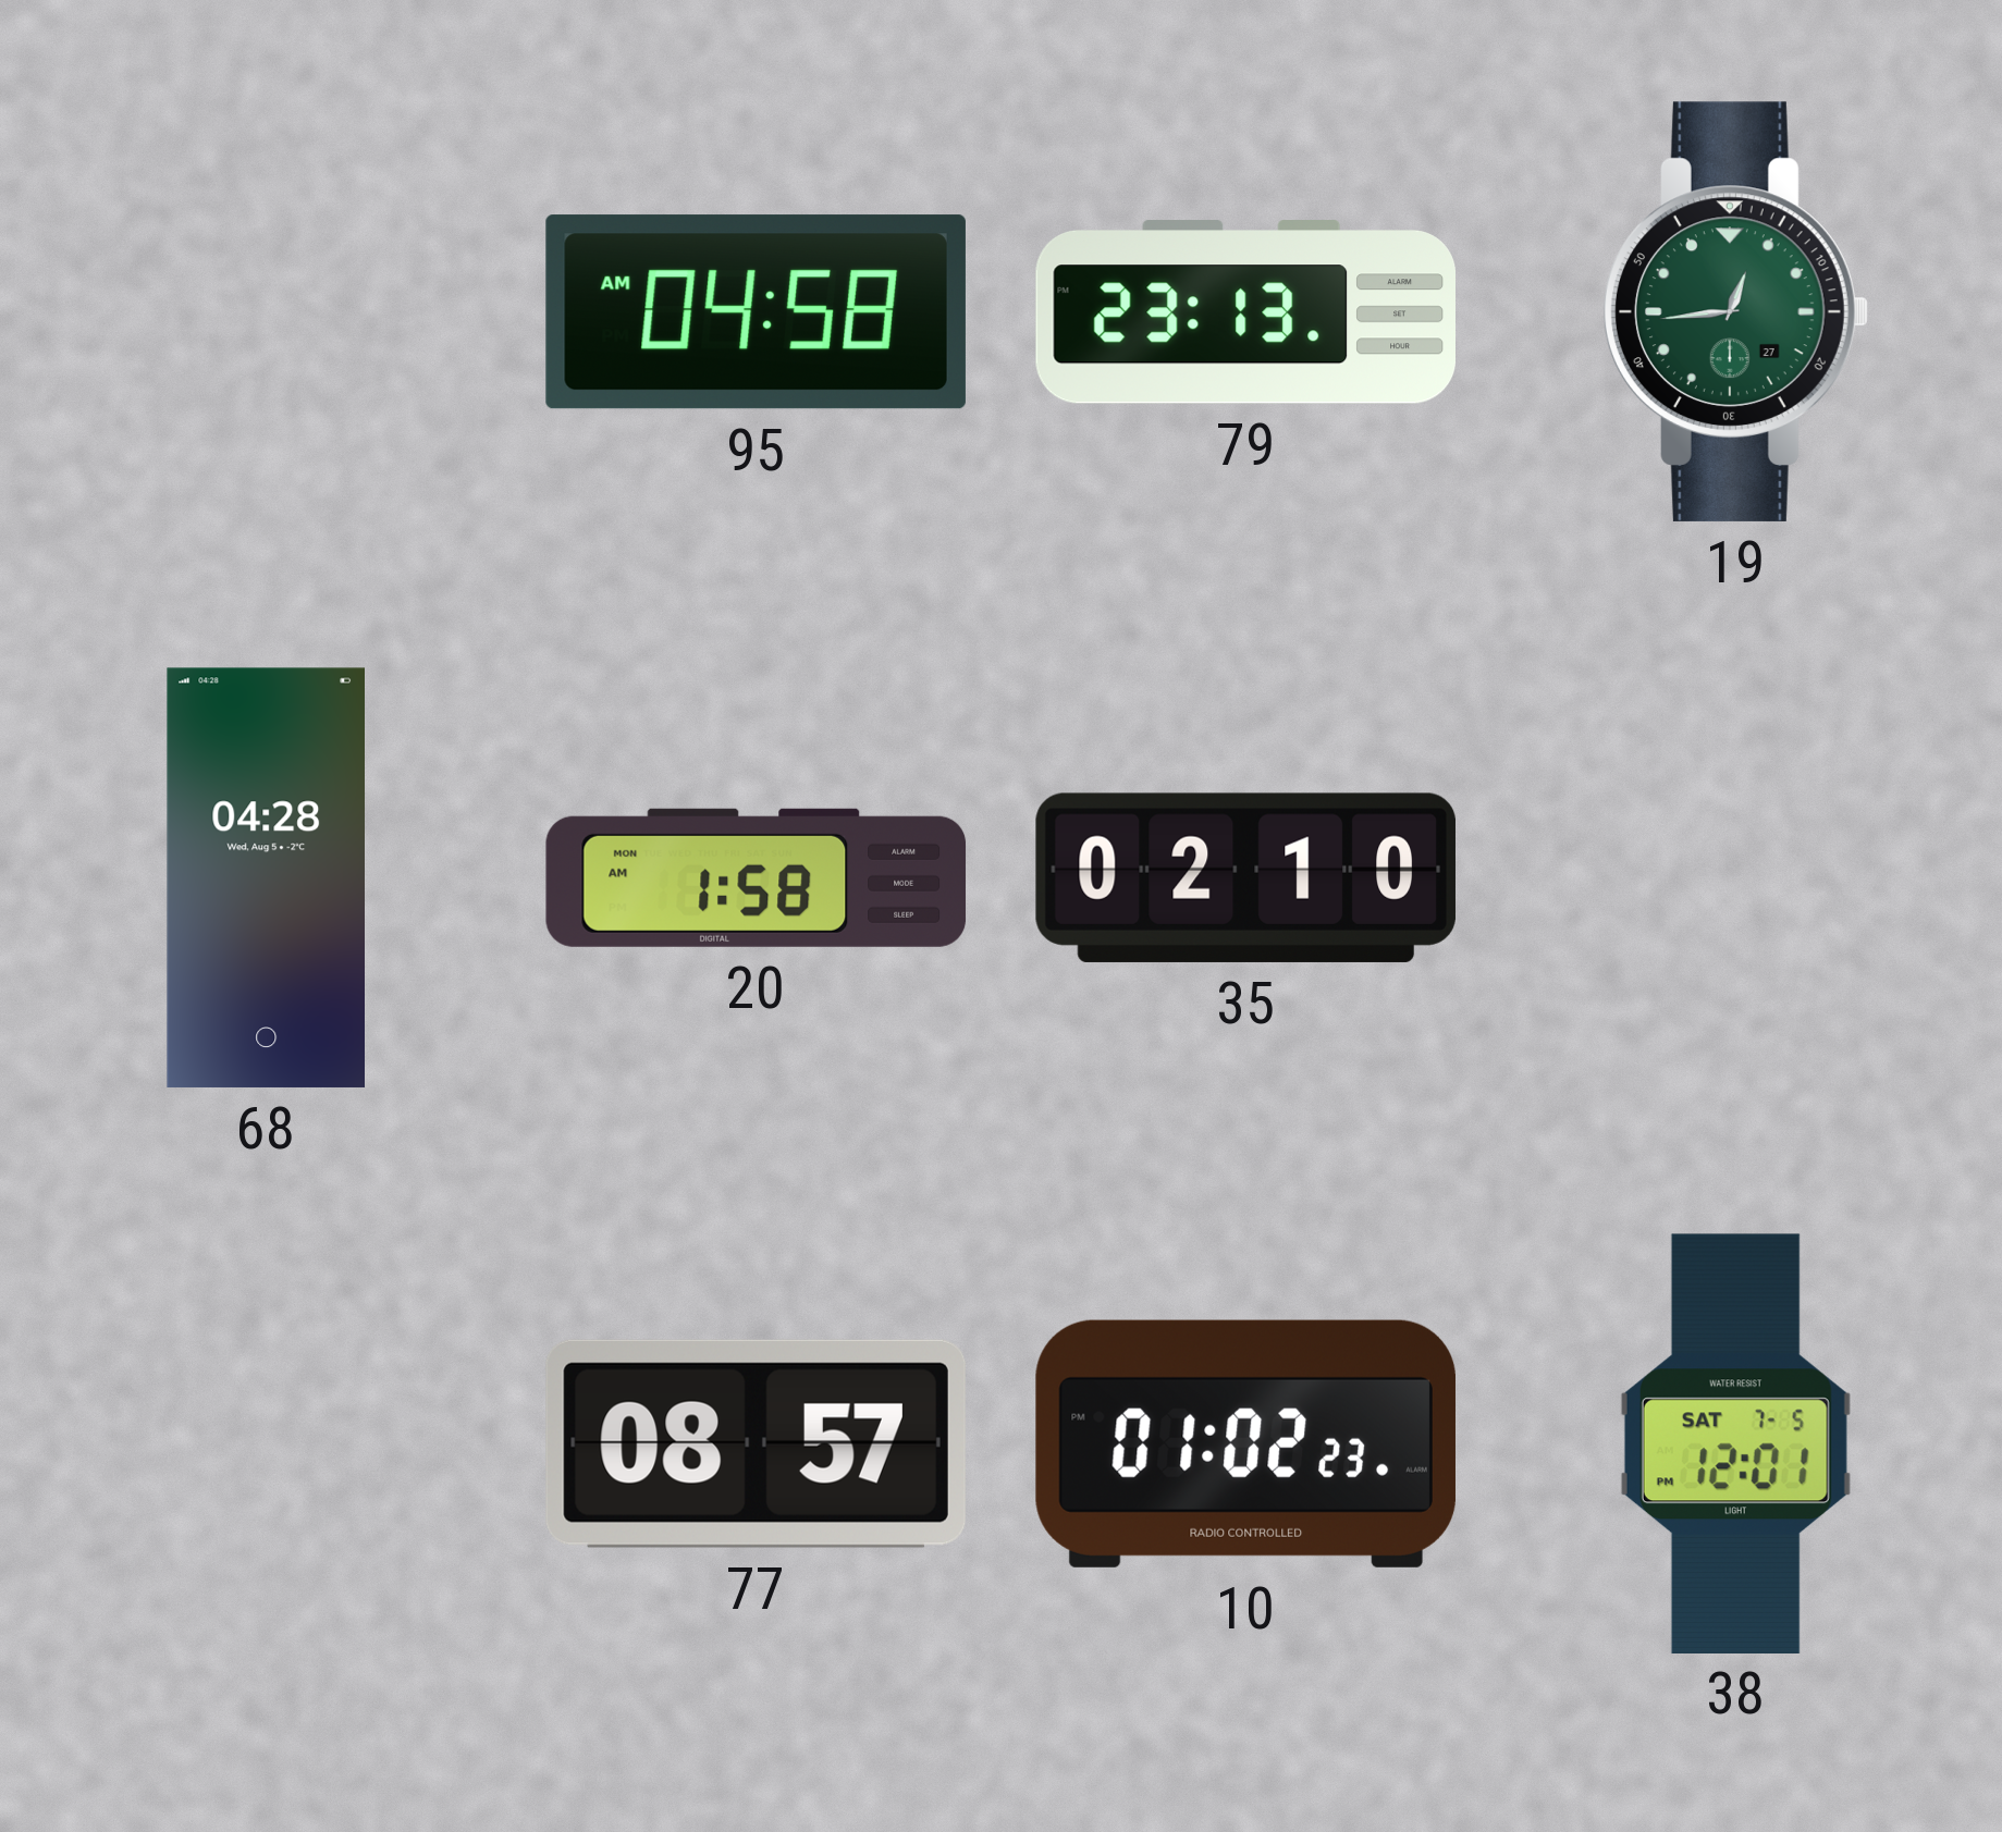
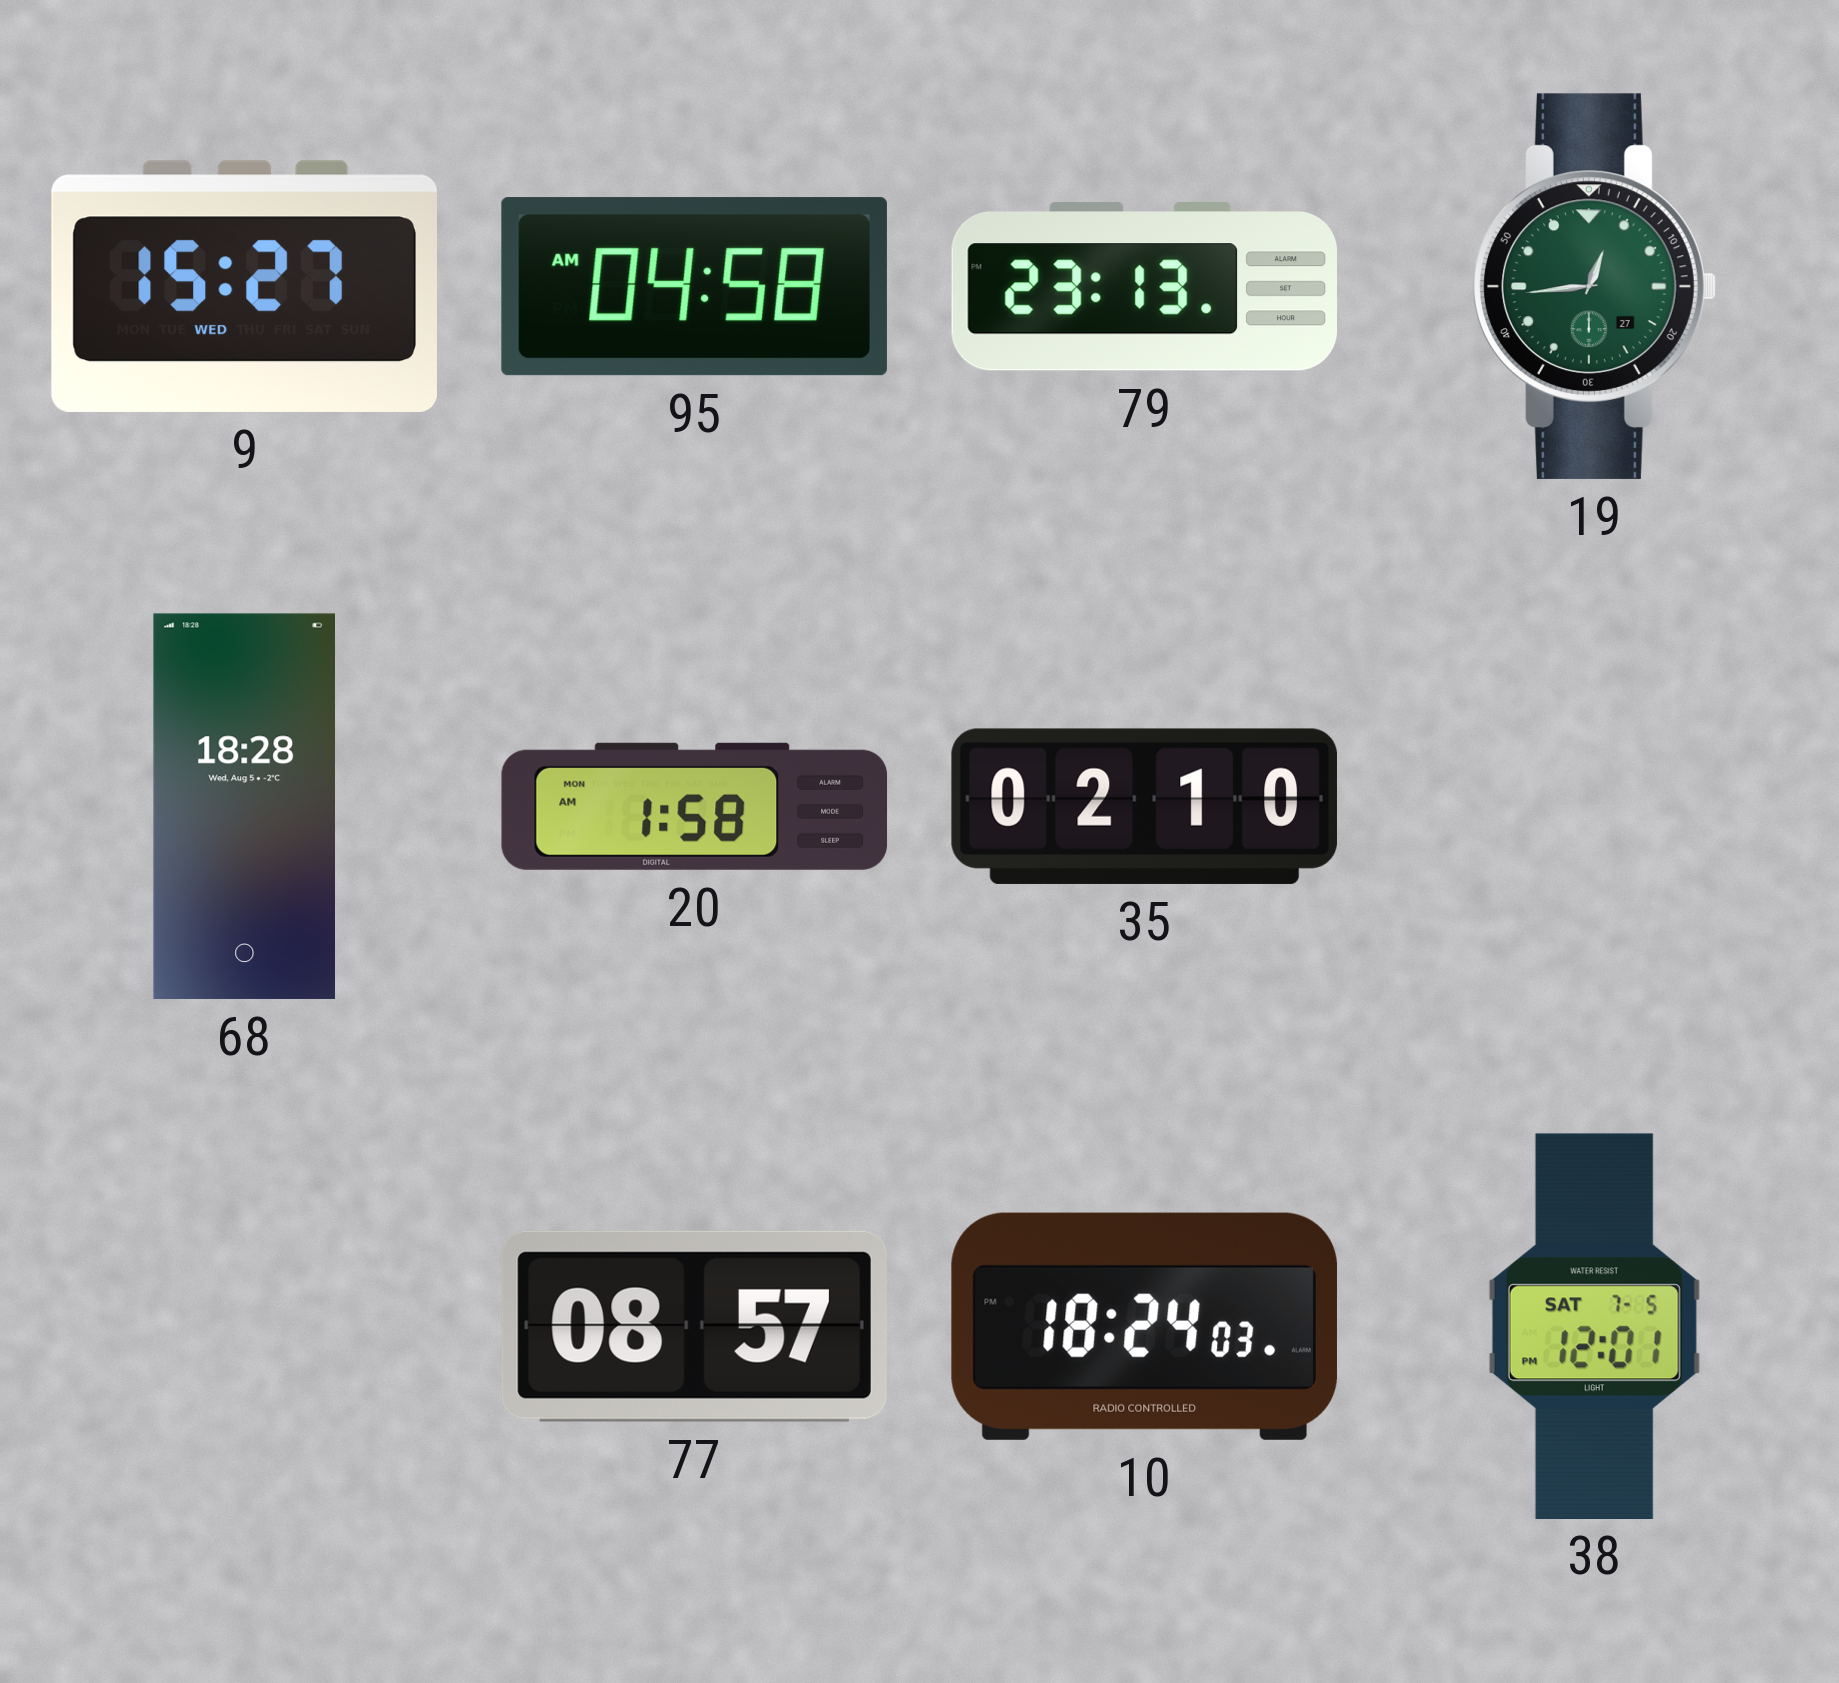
9: none -> 15:27
68: 04:28 -> 18:28
10: 01:02 -> 18:24
